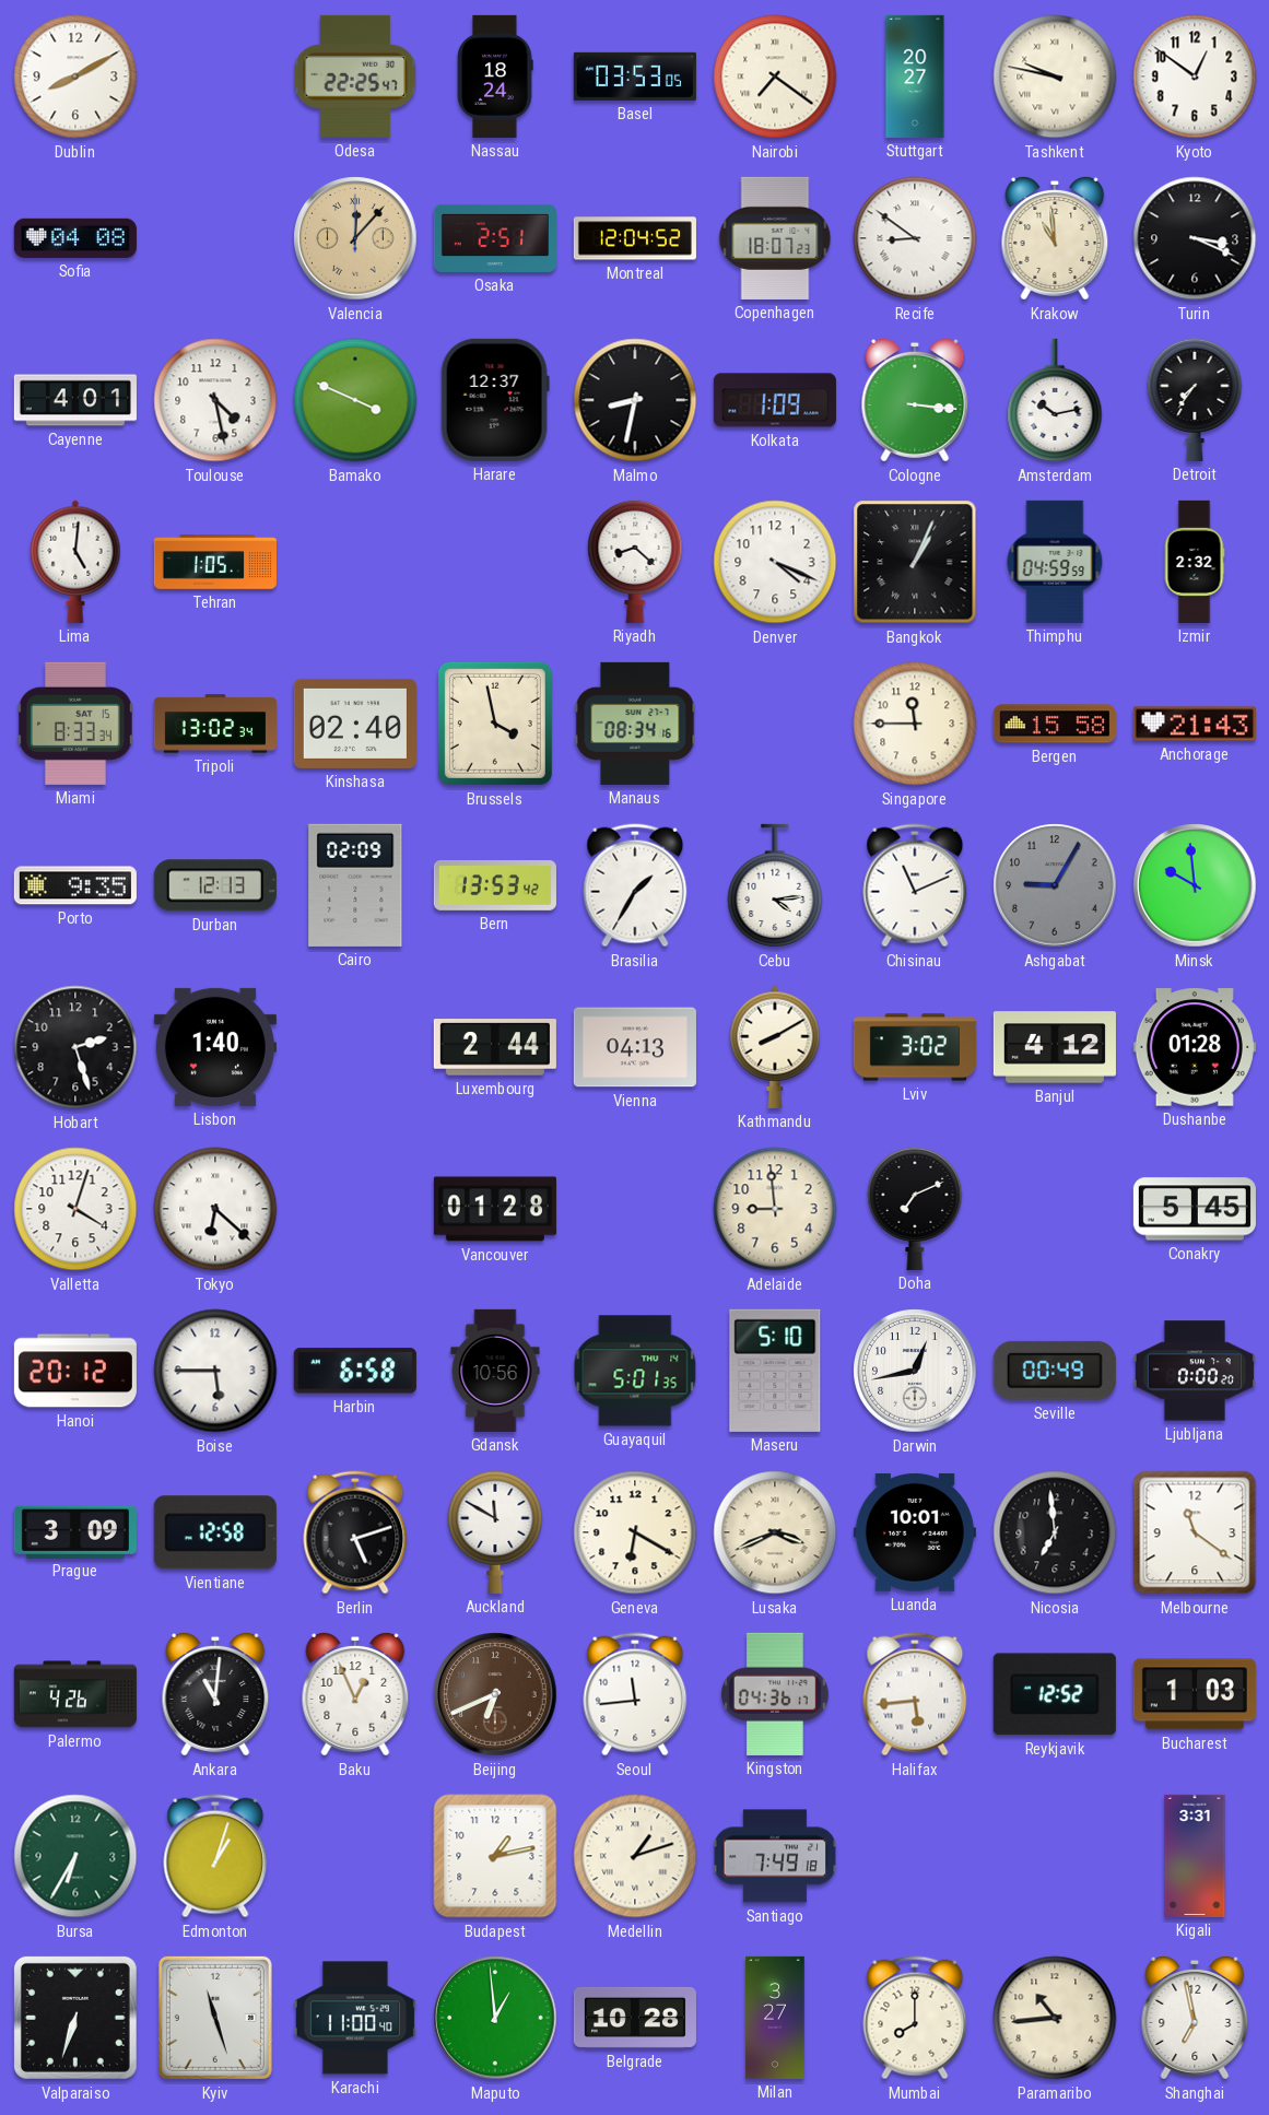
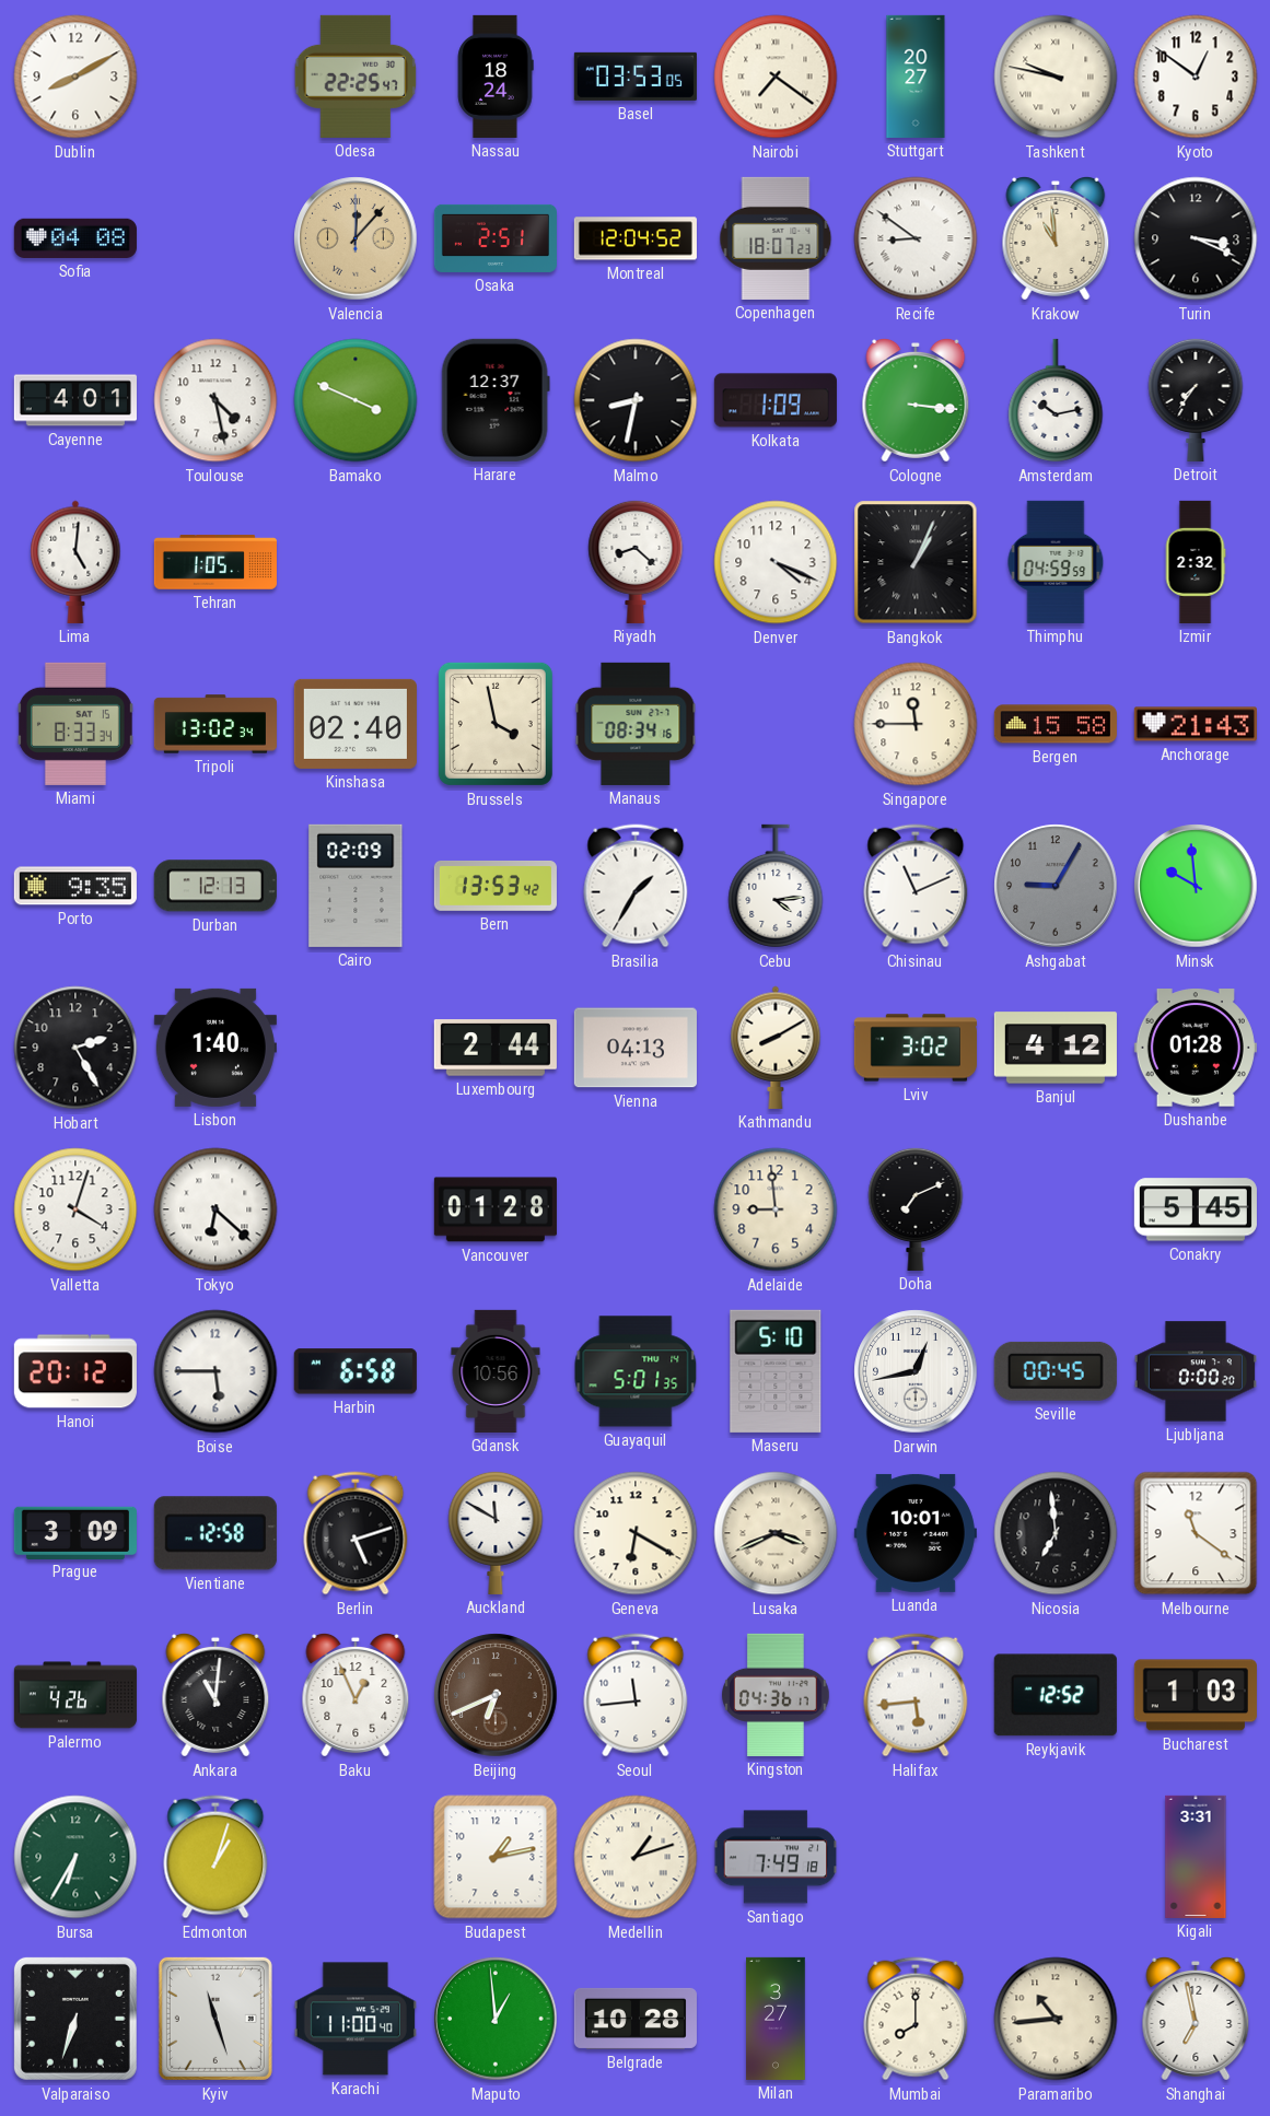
Hobart: 2:27 -> 2:25
Seville: 00:49 -> 00:45
